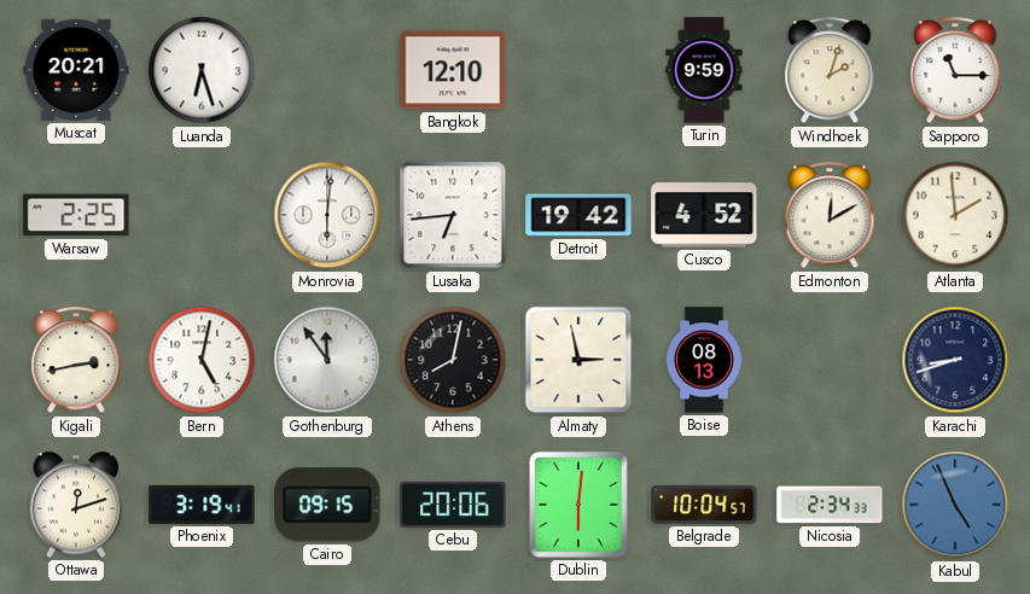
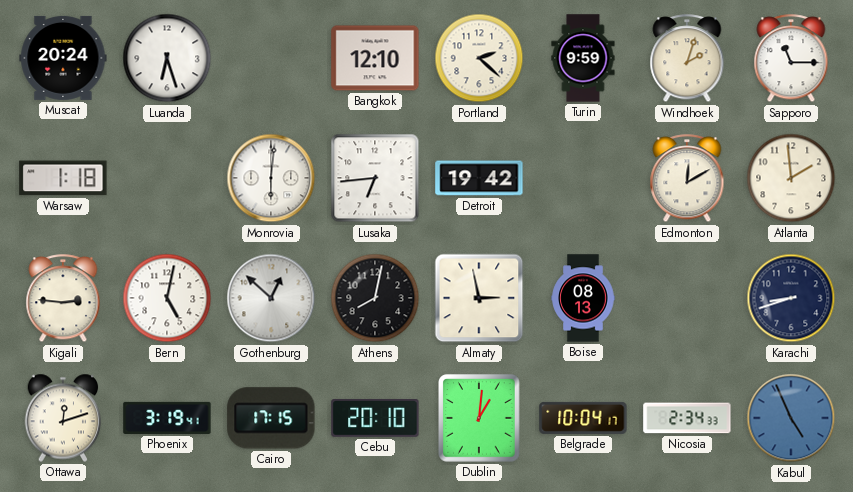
Muscat: 20:21 -> 20:24
Portland: none -> 2:22
Warsaw: 2:25 -> 1:18
Cusco: 4:52 -> none
Kigali: 2:43 -> 2:46
Gothenburg: 11:54 -> 12:52
Cairo: 09:15 -> 17:15
Cebu: 20:06 -> 20:10
Dublin: 6:01 -> 1:01
Belgrade: 10:04:57 -> 10:04:17
